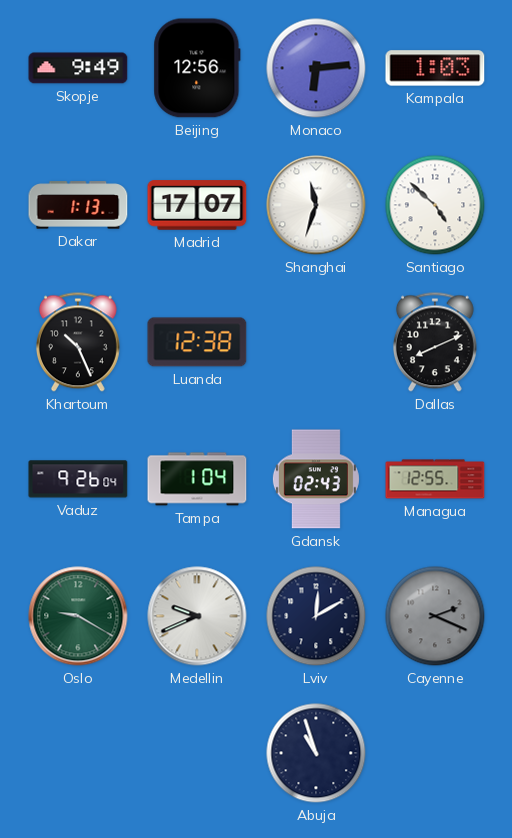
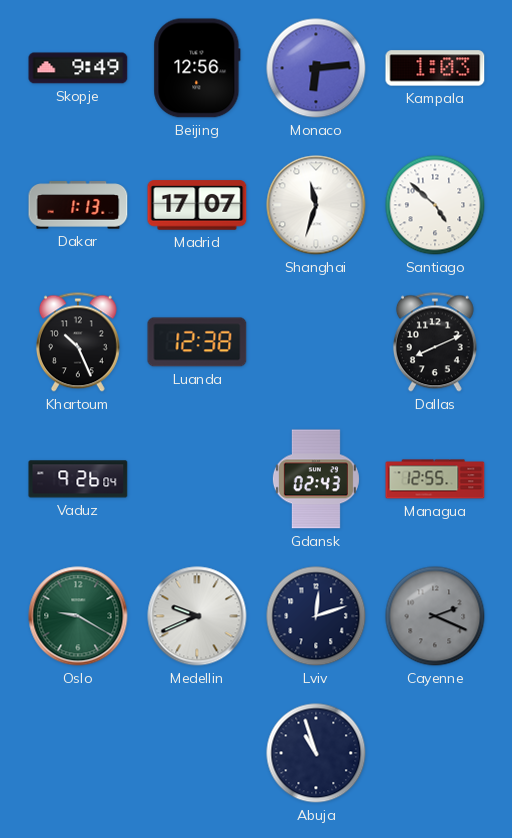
Tampa: 1:04 -> none
Lviv: 12:10 -> 12:12
